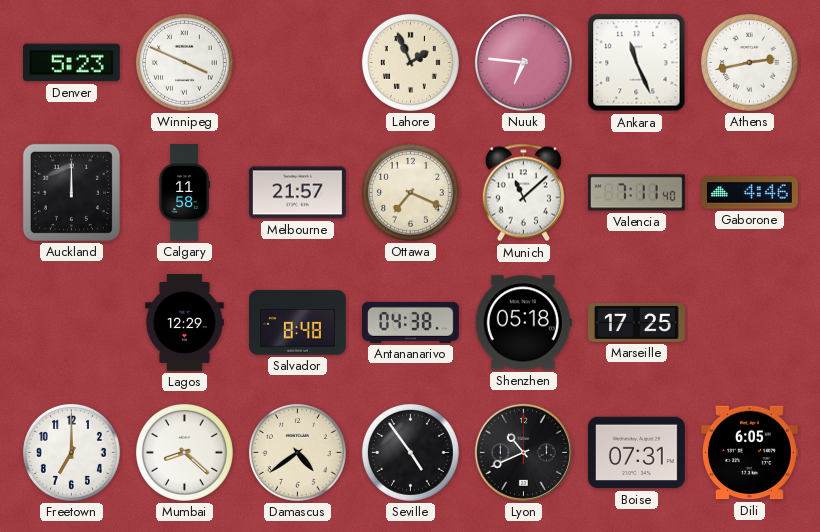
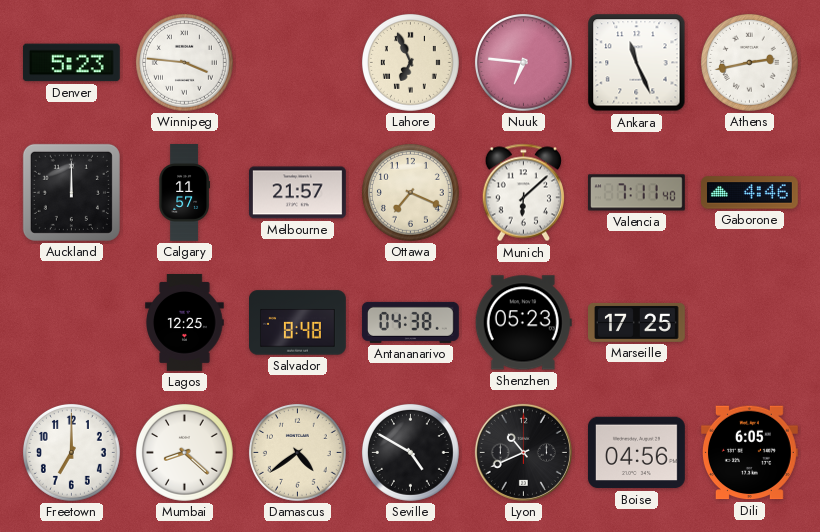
Winnipeg: 3:49 -> 3:46
Lahore: 1:56 -> 6:56
Calgary: 11:58 -> 11:57
Munich: 11:08 -> 6:08
Lagos: 12:29 -> 12:25
Shenzhen: 05:18 -> 05:23
Seville: 4:54 -> 4:50
Boise: 07:31 -> 04:56
